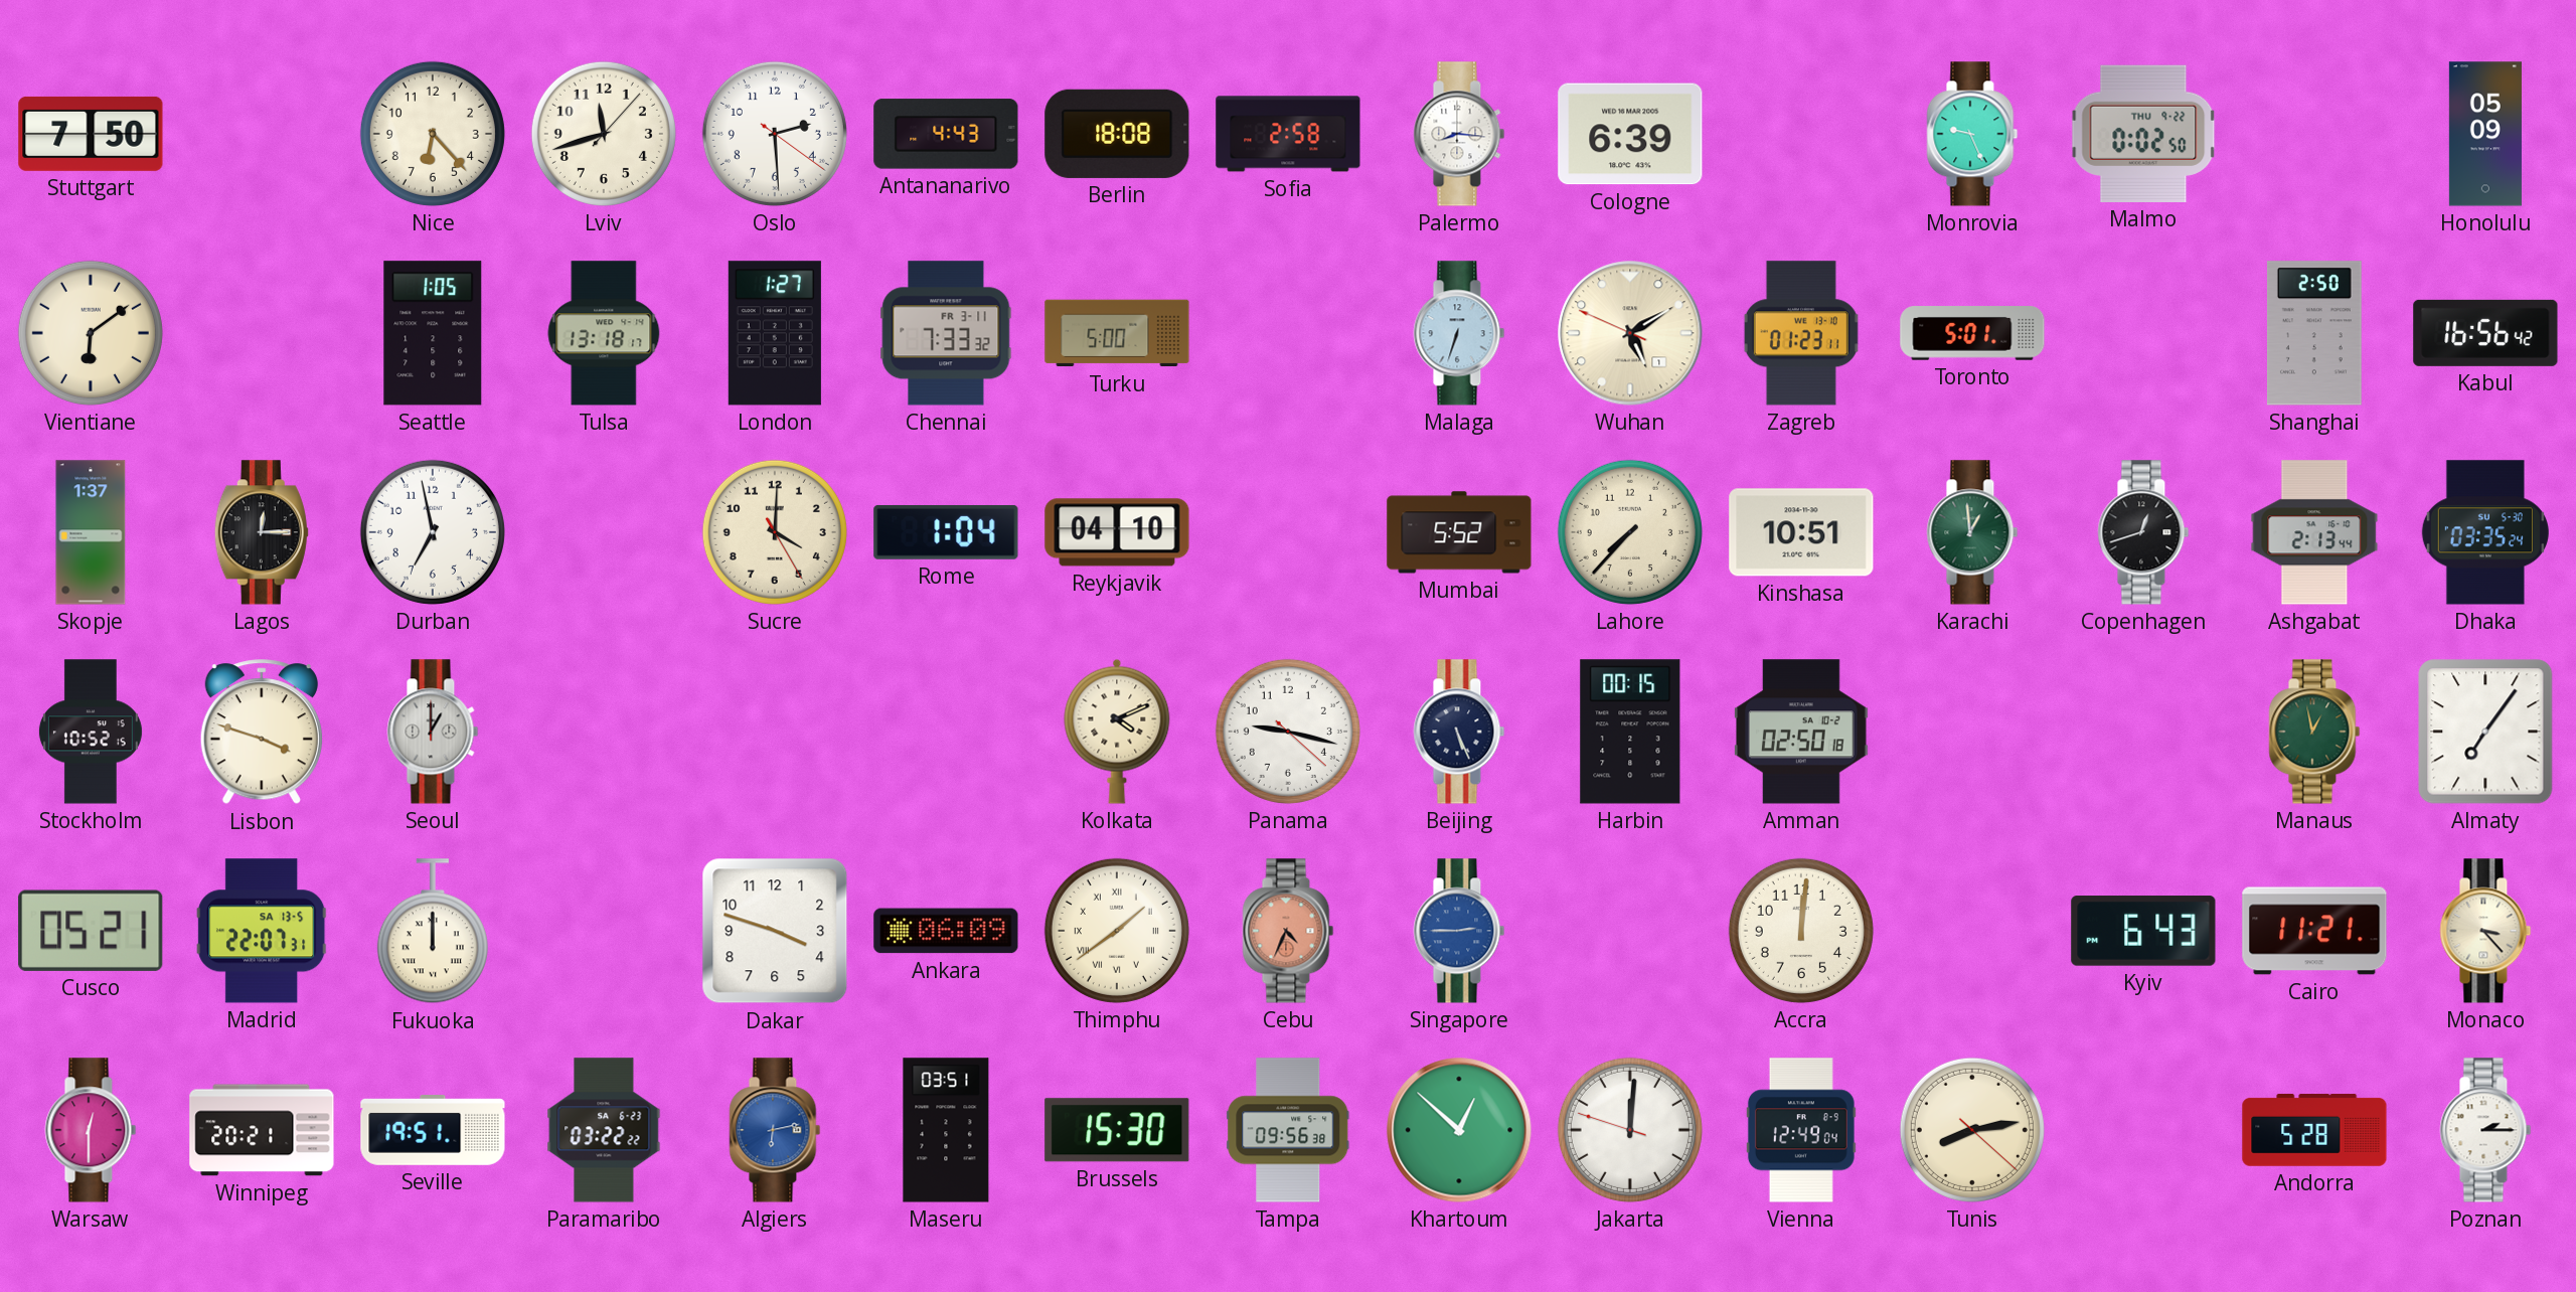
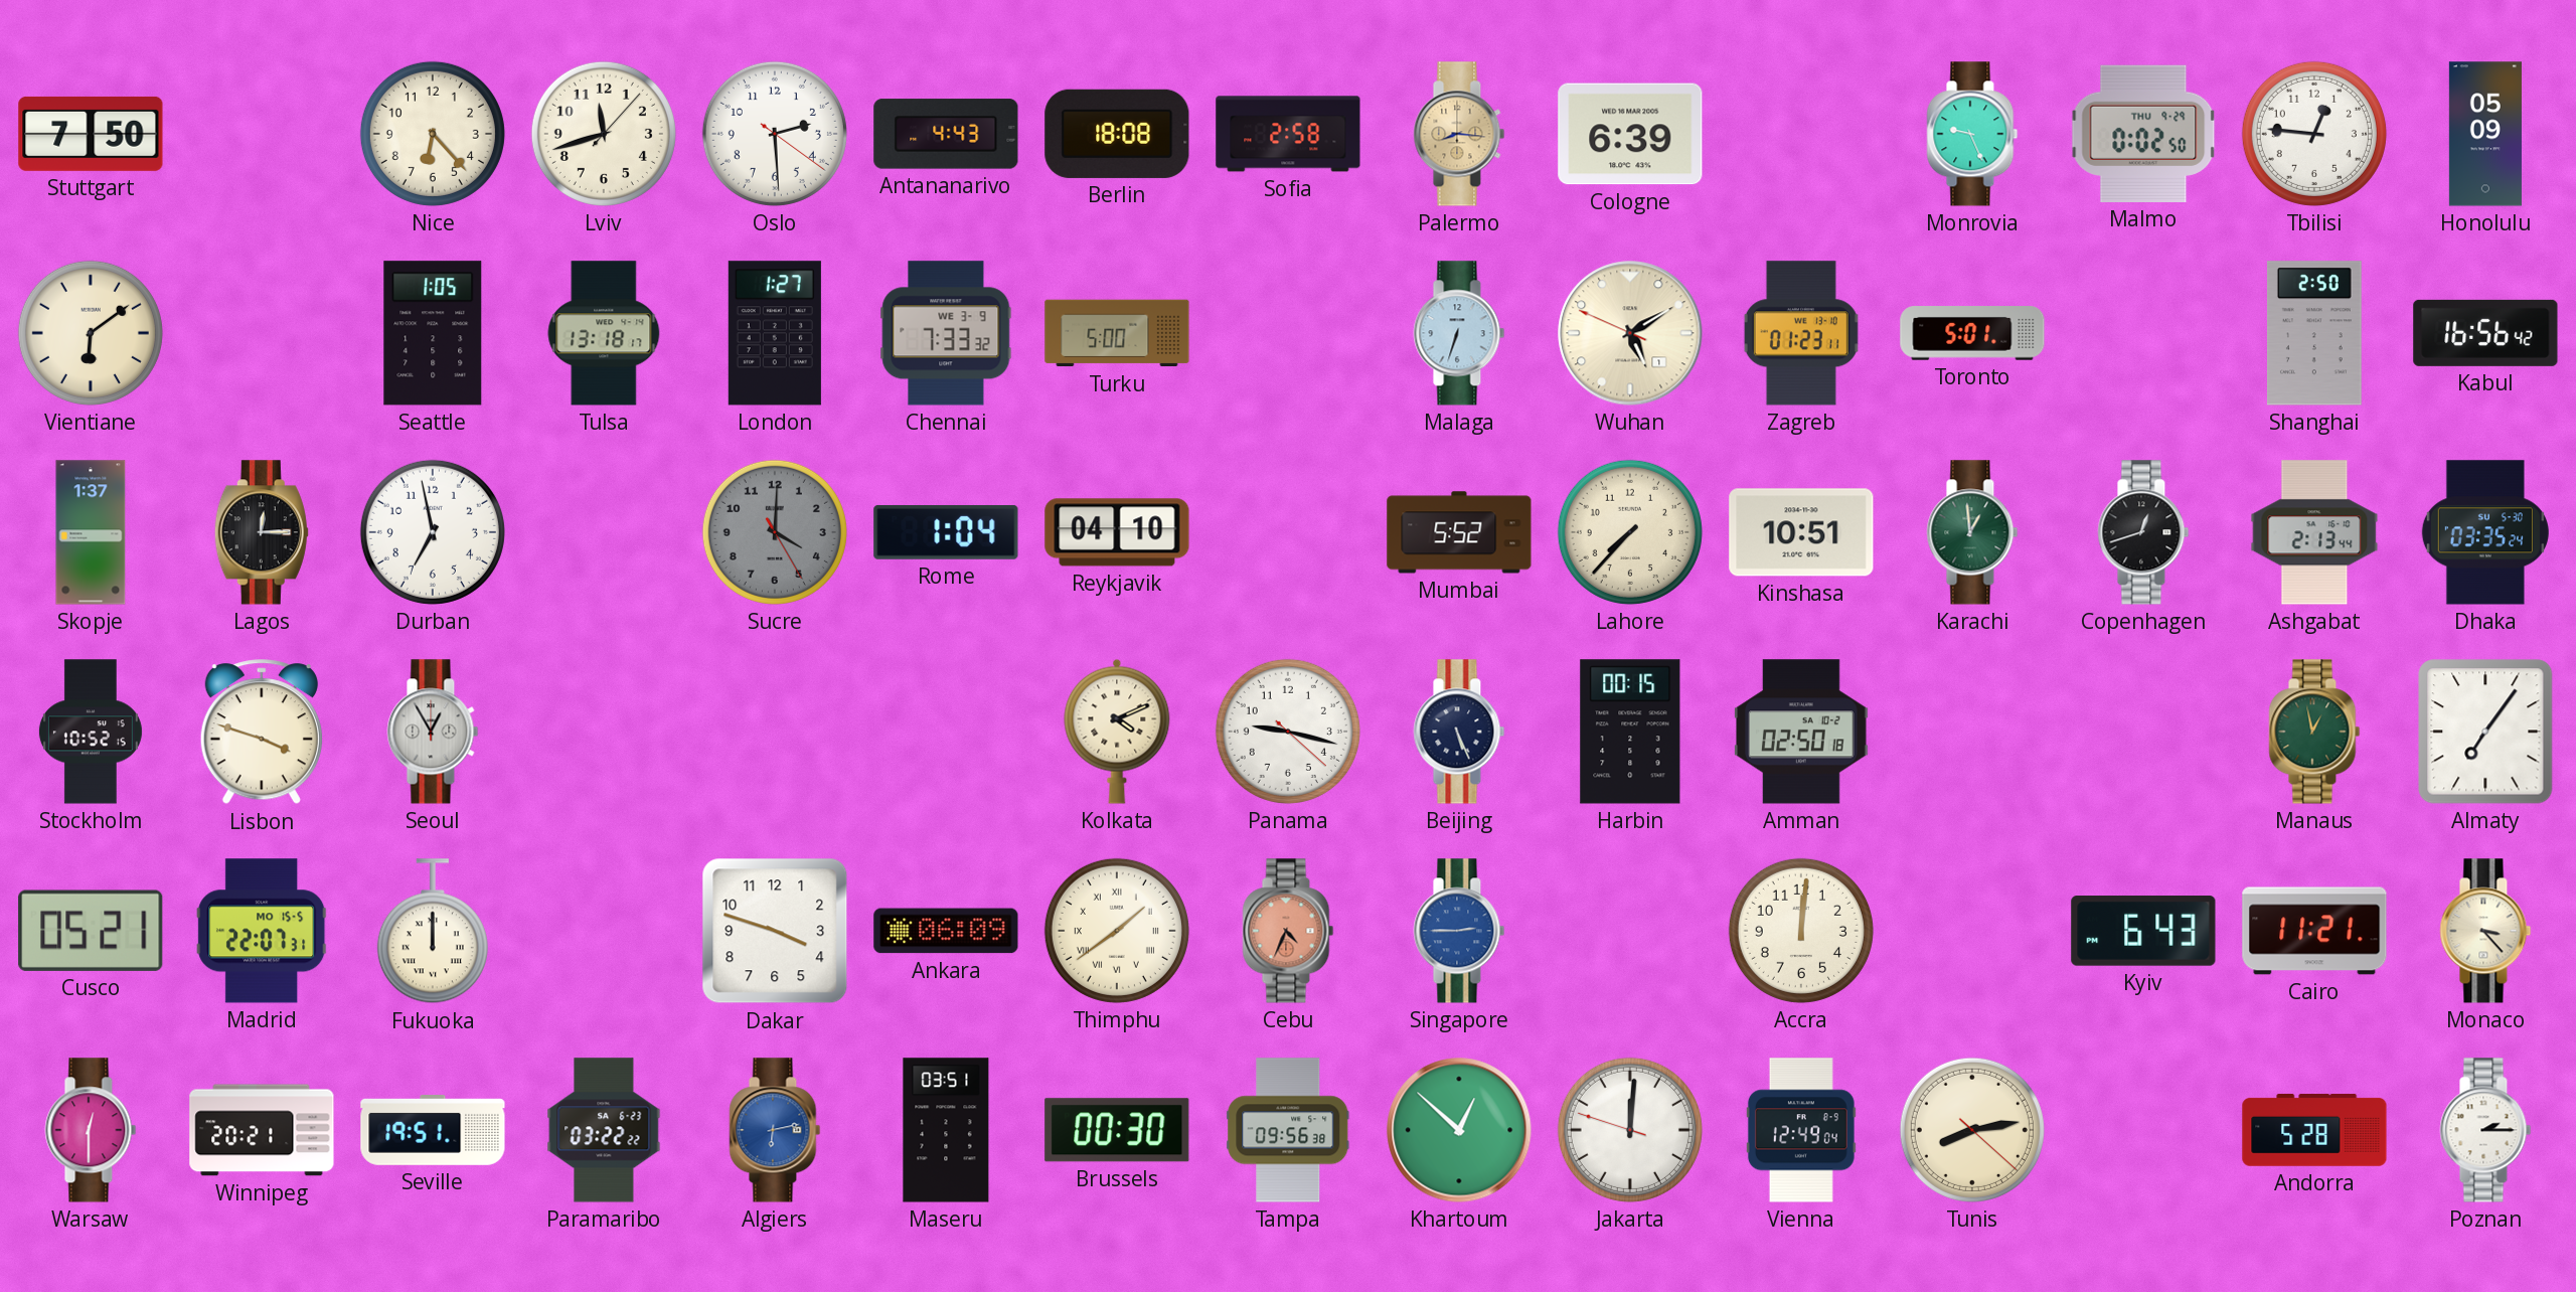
Palermo dial: white -> champagne
Malmo date: THU 9-22 -> THU 9-29
Tbilisi: none -> 12:46
Chennai date: FR 3-11 -> WE 3-9
Sucre dial: cream -> grey
Seoul: 1:00 -> 12:55
Madrid date: SA 13-5 -> MO 15-5
Brussels: 15:30 -> 00:30
